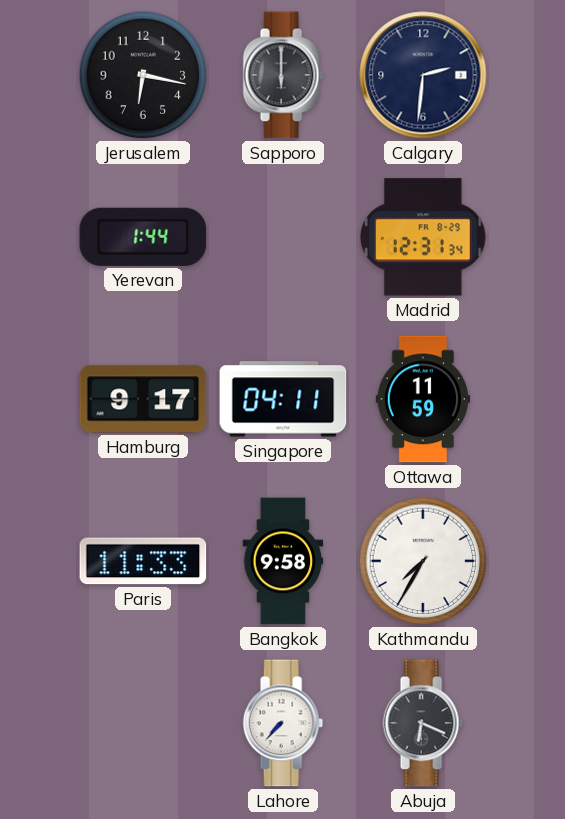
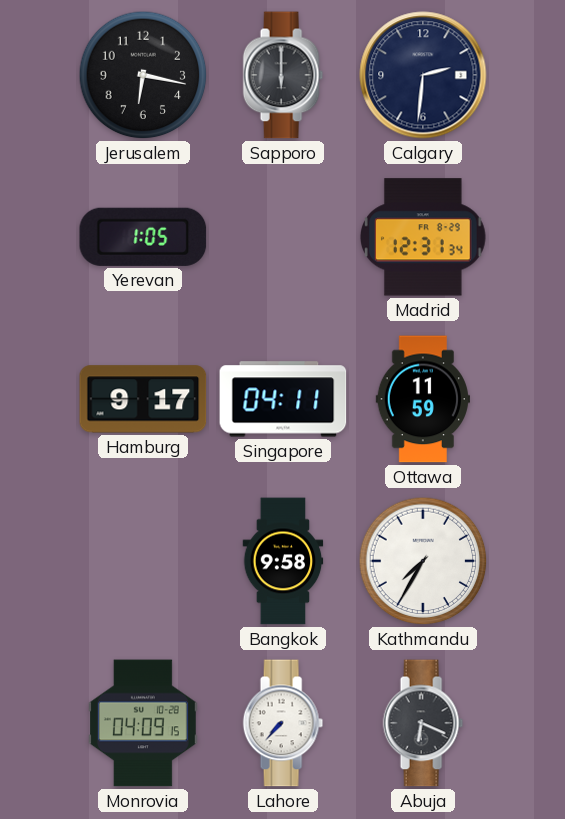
Yerevan: 1:44 -> 1:05
Paris: 11:33 -> none
Monrovia: none -> 04:09
